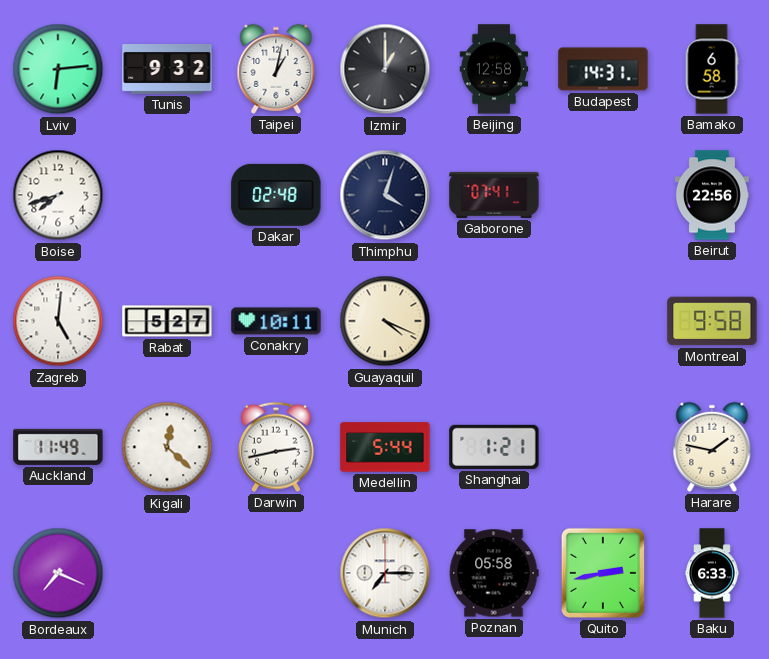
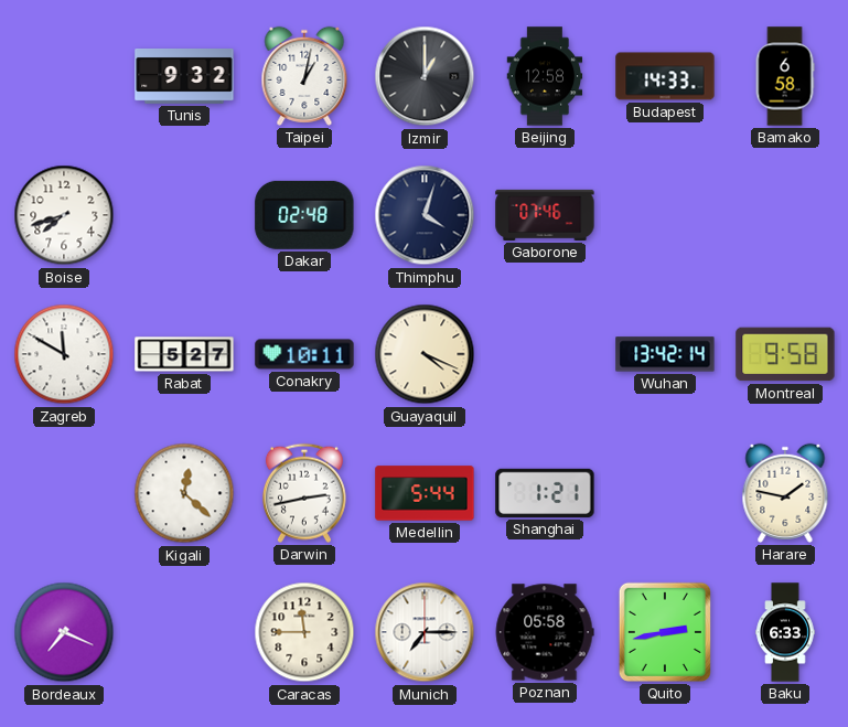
Lviv: 6:14 -> none
Budapest: 14:31 -> 14:33
Gaborone: 07:41 -> 07:46
Beirut: 22:56 -> none
Zagreb: 5:01 -> 11:50
Wuhan: none -> 13:42
Auckland: 11:49 -> none
Caracas: none -> 11:45
